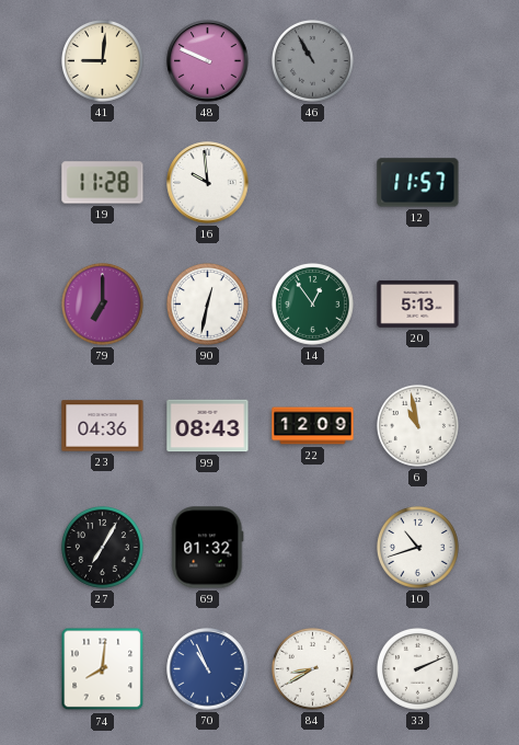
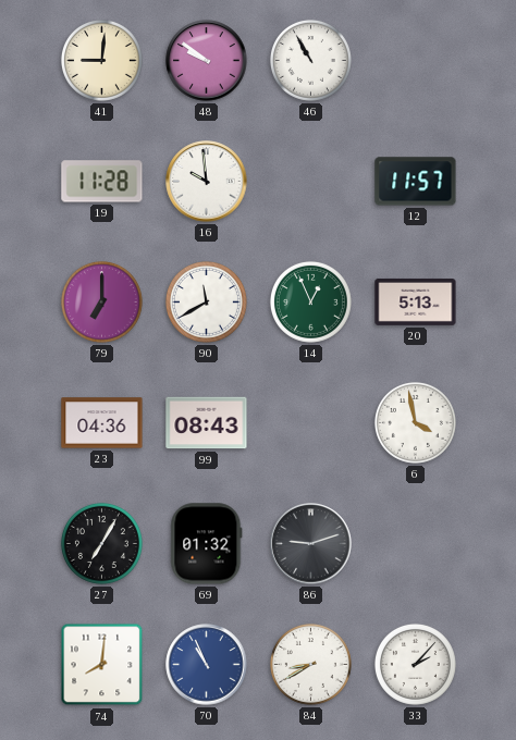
48: 9:49 -> 9:51
46 dial: grey -> white
90: 12:32 -> 11:40
14: 12:54 -> 12:56
22: 12:09 -> none
6: 10:58 -> 3:58
86: none -> 9:12
10: 10:42 -> none
33: 2:11 -> 2:07
